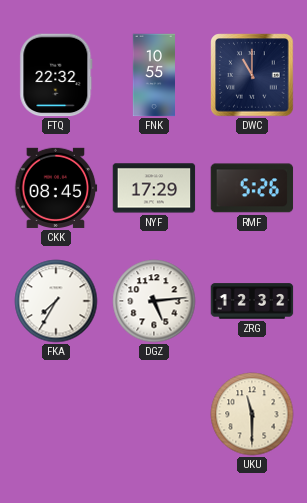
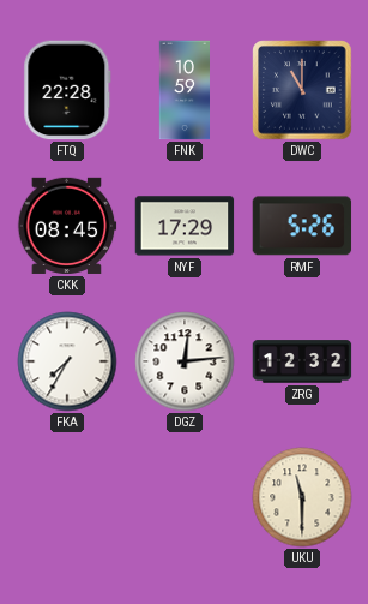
FTQ: 22:32 -> 22:28
FNK: 10:55 -> 10:59
DGZ: 5:14 -> 12:14
